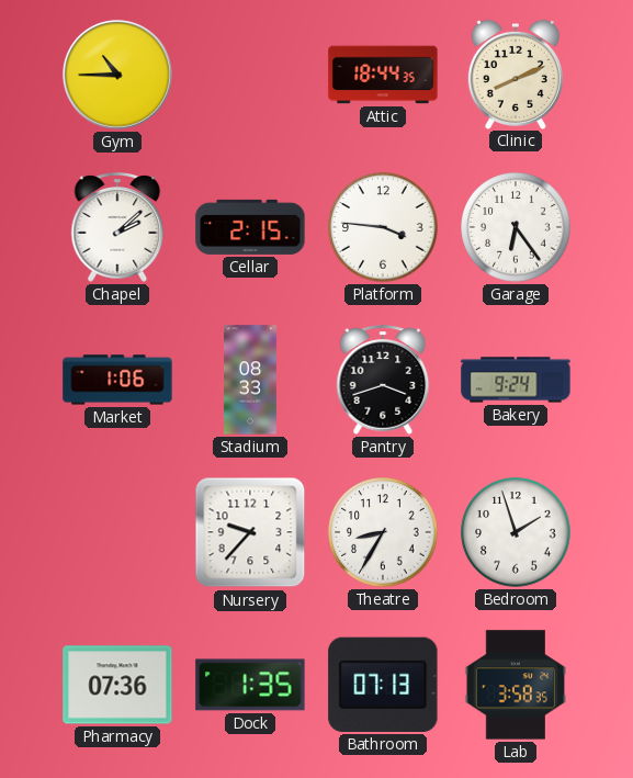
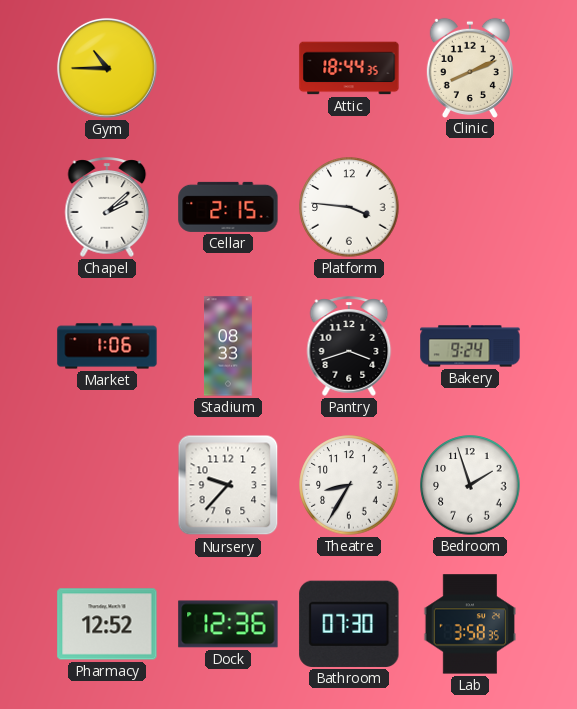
Garage: 6:24 -> none
Pharmacy: 07:36 -> 12:52
Dock: 1:35 -> 12:36
Bathroom: 07:13 -> 07:30
